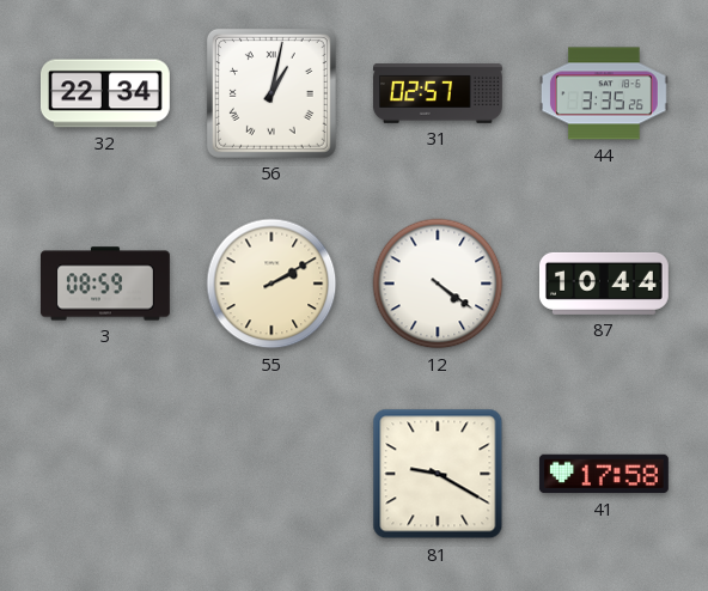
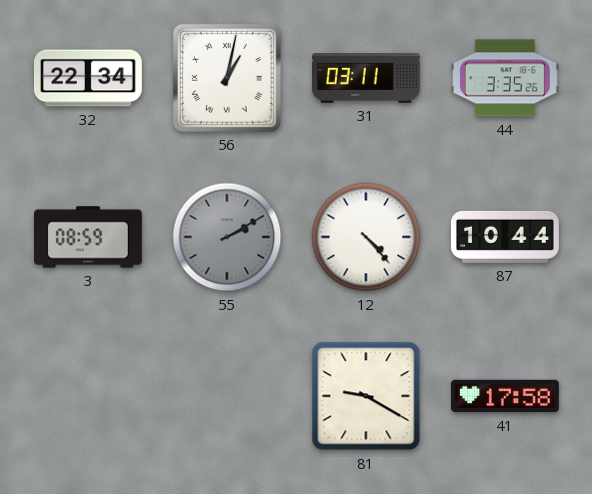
31: 02:57 -> 03:11
55 dial: cream -> grey
12: 4:21 -> 4:23
